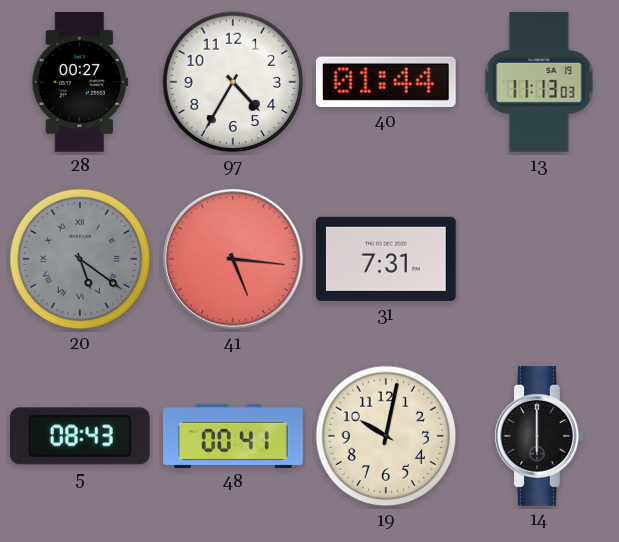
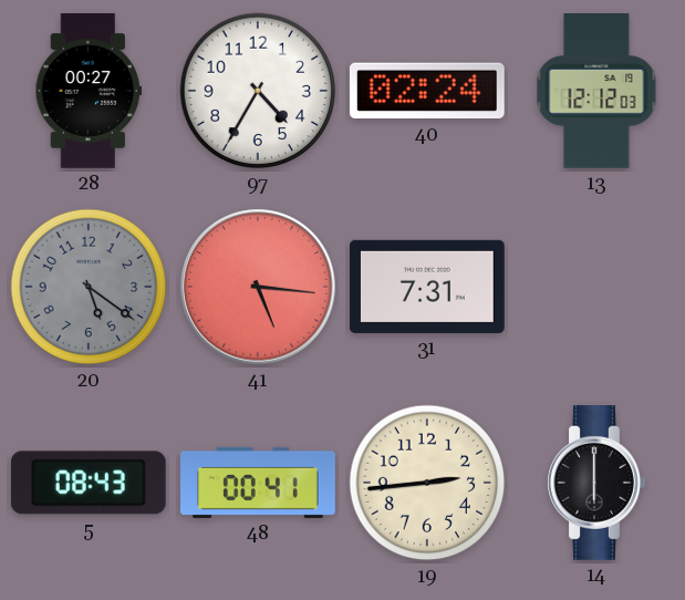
40: 01:44 -> 02:24
13: 11:13 -> 12:12
20 numerals: Roman -> Arabic
19: 10:02 -> 2:44
